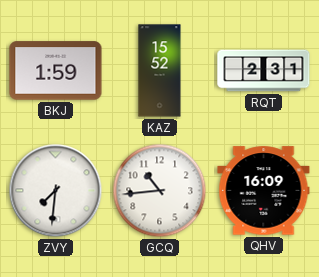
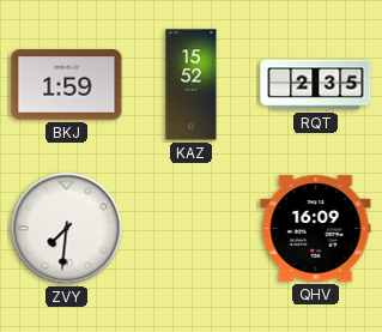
RQT: 2:31 -> 2:35
GCQ: 10:44 -> none
